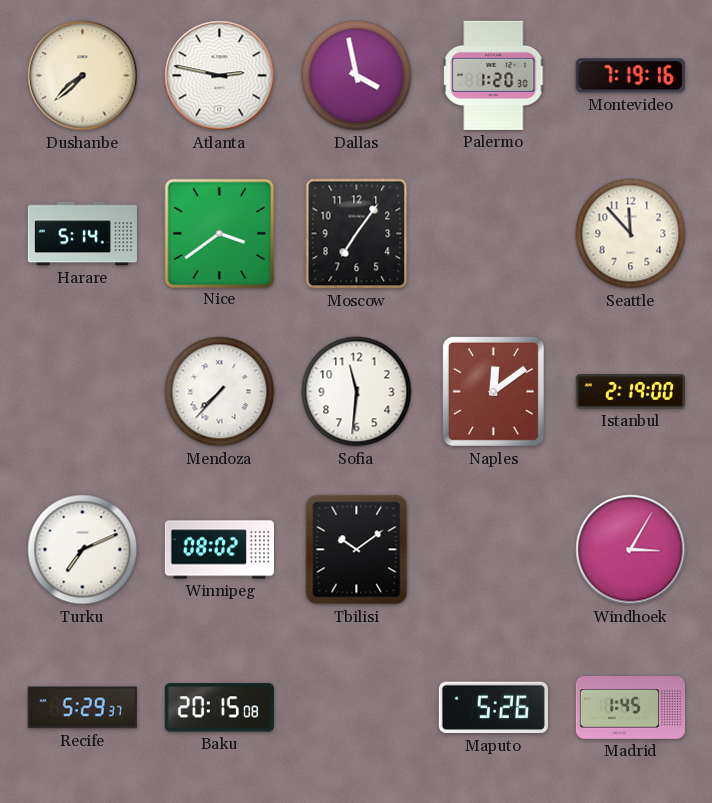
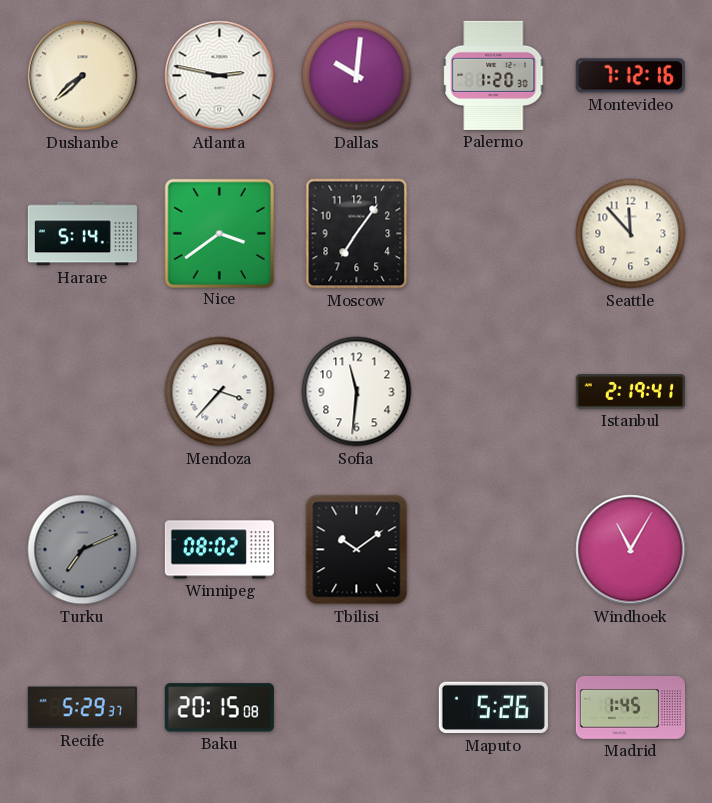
Dallas: 3:58 -> 10:01
Montevideo: 7:19 -> 7:12
Mendoza: 7:37 -> 3:37
Naples: 12:09 -> none
Istanbul: 2:19:00 -> 2:19:41
Turku dial: white -> grey
Windhoek: 3:05 -> 11:05
